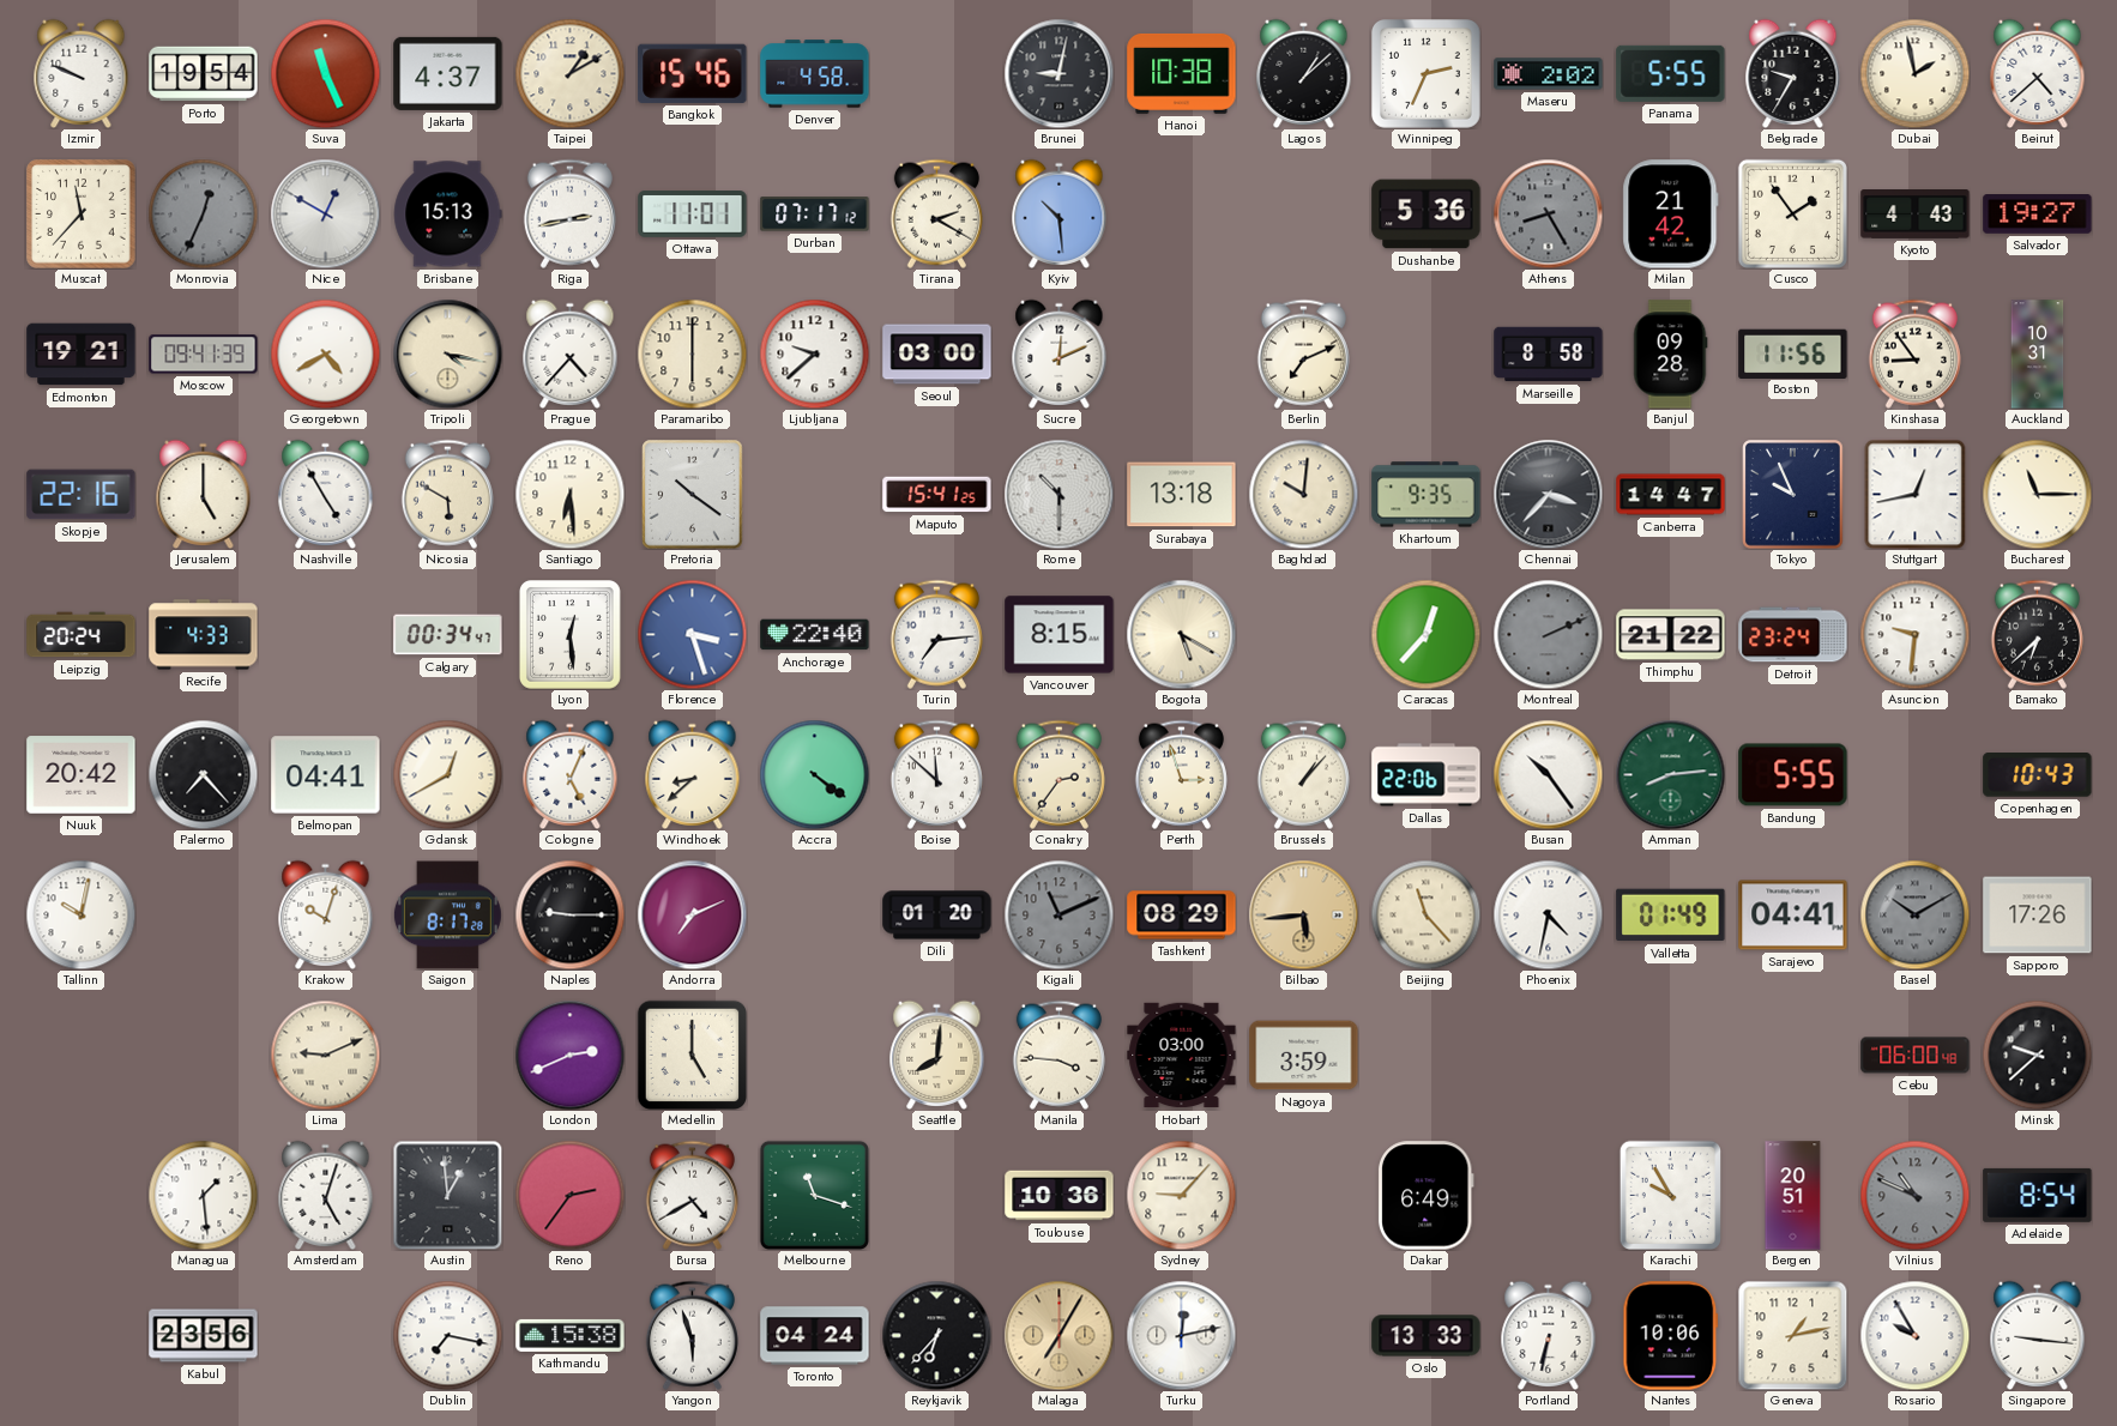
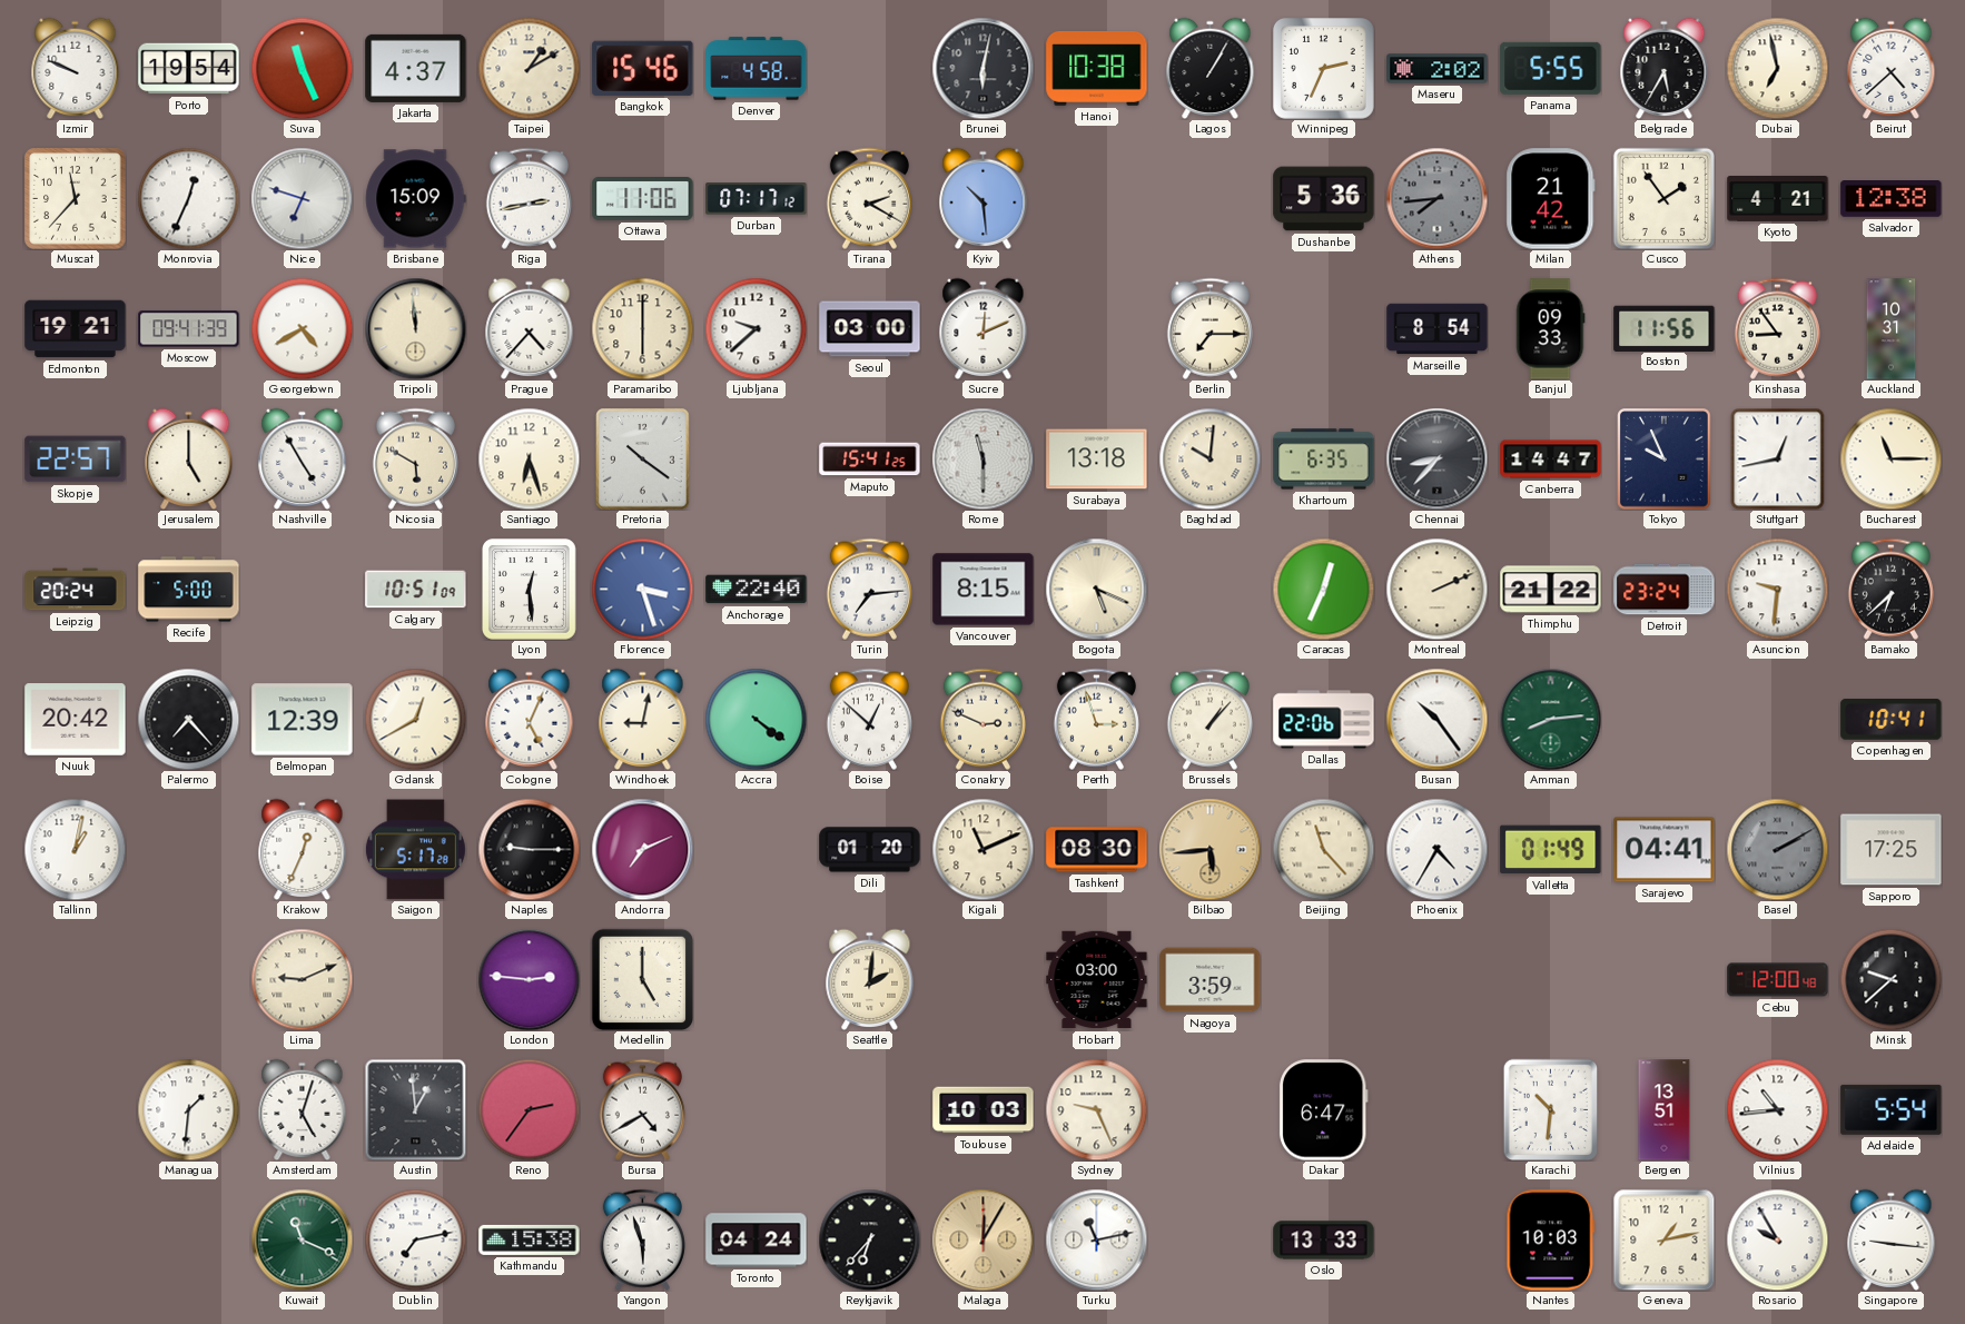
Brunei: 9:02 -> 6:02
Lagos: 1:08 -> 1:05
Belgrade: 9:35 -> 5:35
Dubai: 1:58 -> 6:58
Monrovia dial: grey -> white
Nice: 12:50 -> 6:48
Brisbane: 15:13 -> 15:09
Ottawa: 11:01 -> 11:06
Athens: 8:25 -> 7:44
Kyoto: 4:43 -> 4:21
Salvador: 19:27 -> 12:38
Tripoli: 4:17 -> 11:59
Berlin: 7:11 -> 7:15
Marseille: 8:58 -> 8:54
Banjul: 09:28 -> 09:33
Skopje: 22:16 -> 22:57
Santiago: 6:29 -> 6:27
Rome: 10:30 -> 11:30
Khartoum: 9:35 -> 6:35
Chennai: 3:37 -> 8:37
Recife: 4:33 -> 5:00
Calgary: 00:34 -> 10:51
Bogota: 5:20 -> 5:19
Caracas: 12:37 -> 12:34
Montreal dial: grey -> cream
Belmopan: 04:41 -> 12:39
Windhoek: 8:38 -> 9:02
Boise: 11:52 -> 12:52
Conakry: 2:36 -> 2:49
Bandung: 5:55 -> none
Copenhagen: 10:43 -> 10:41
Tallinn: 10:02 -> 1:02
Krakow: 10:03 -> 12:34
Saigon: 8:17 -> 5:17
Kigali dial: grey -> cream
Tashkent: 08:29 -> 08:30
Phoenix: 4:32 -> 4:35
Basel: 10:10 -> 2:10
Sapporo: 17:26 -> 17:25
London: 2:41 -> 2:46
Seattle: 8:01 -> 2:01
Manila: 3:46 -> none
Cebu: 06:00 -> 12:00
Managua: 1:29 -> 1:31
Melbourne: 11:18 -> none
Toulouse: 10:36 -> 10:03
Sydney: 9:07 -> 9:26
Dakar: 6:49 -> 6:47
Karachi: 9:55 -> 10:31
Bergen: 20:51 -> 13:51
Vilnius: 10:49 -> 10:44
Vilnius dial: grey -> white
Adelaide: 8:54 -> 5:54
Kabul: 23:56 -> none
Kuwait: none -> 11:19
Dublin: 7:17 -> 7:13
Malaga: 7:05 -> 12:05
Turku: 12:13 -> 11:13
Portland: 6:32 -> none
Nantes: 10:06 -> 10:03
